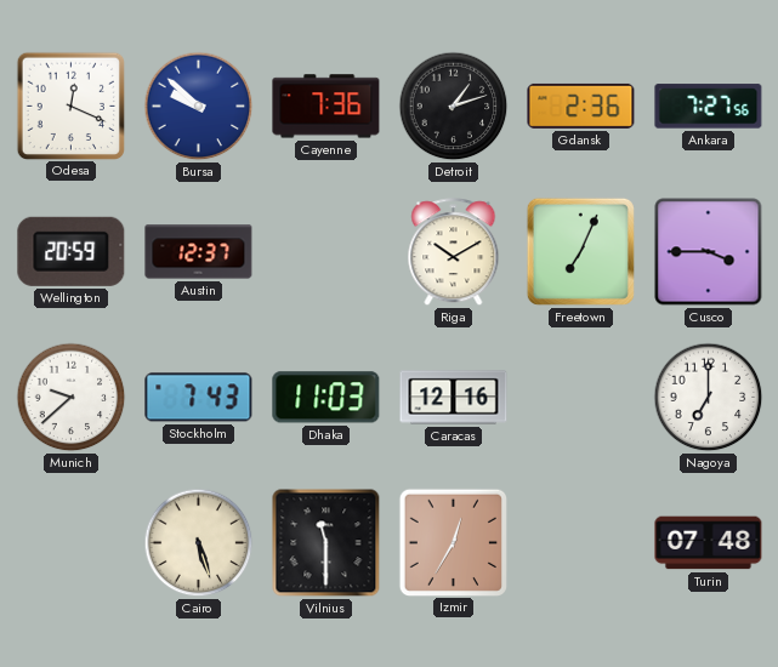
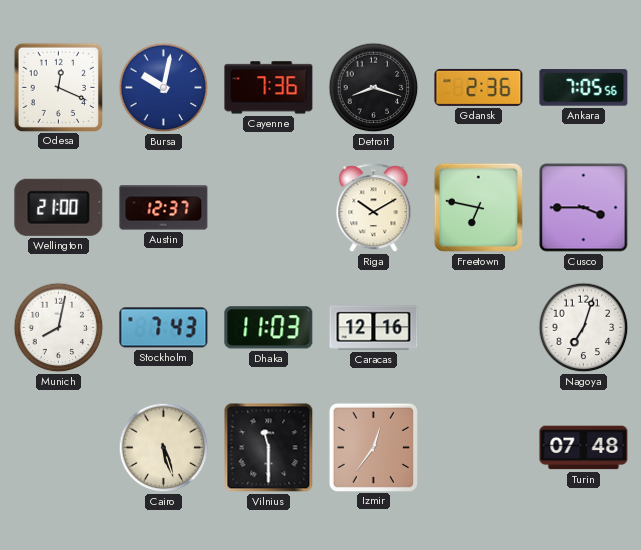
Bursa: 9:52 -> 10:02
Detroit: 1:12 -> 8:18
Ankara: 7:27 -> 7:05
Wellington: 20:59 -> 21:00
Freetown: 7:04 -> 6:47
Munich: 9:38 -> 8:02
Nagoya: 7:00 -> 7:03
Izmir: 12:35 -> 12:36
